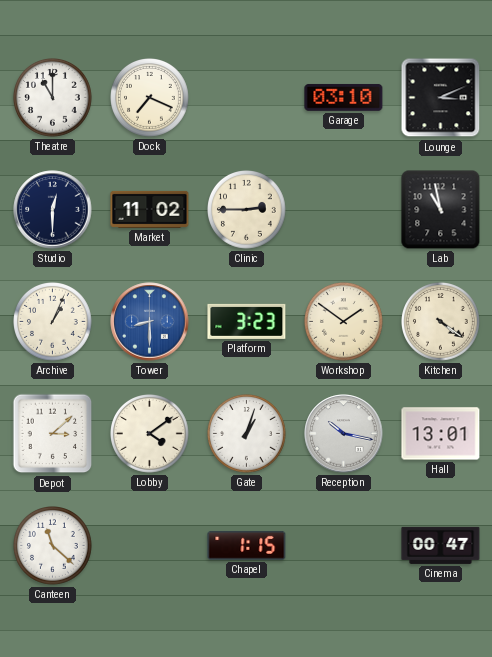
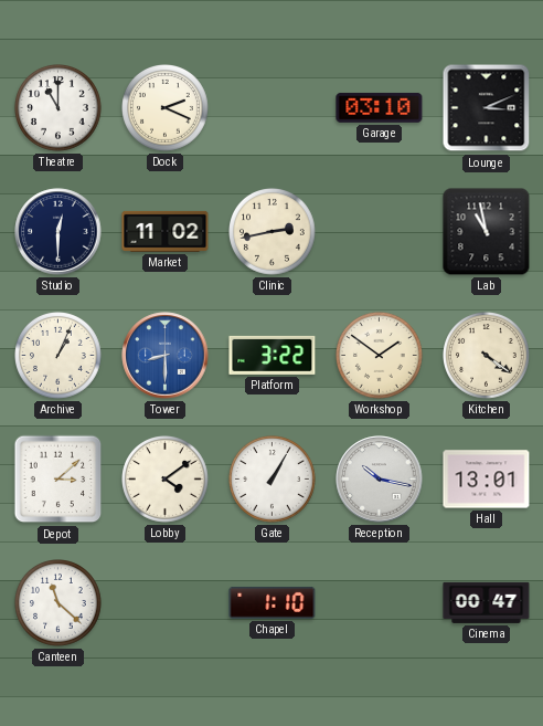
Dock: 7:19 -> 2:19
Clinic: 2:45 -> 2:43
Platform: 3:23 -> 3:22
Gate: 1:03 -> 1:05
Chapel: 1:15 -> 1:10
